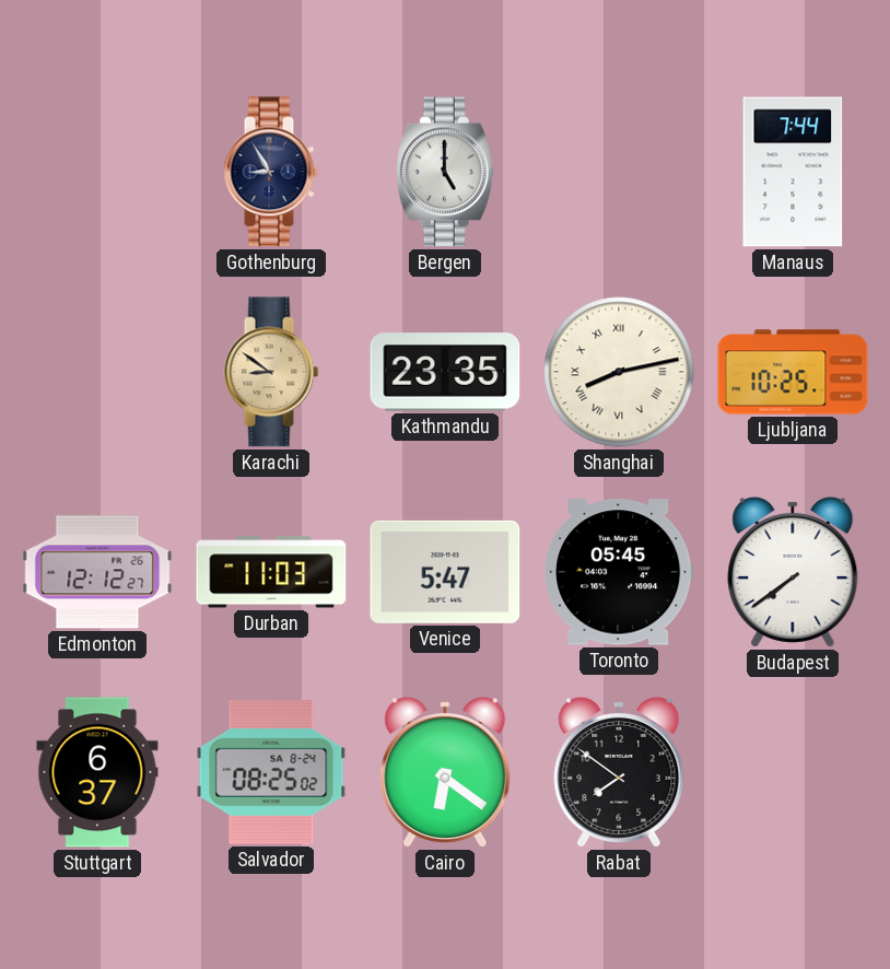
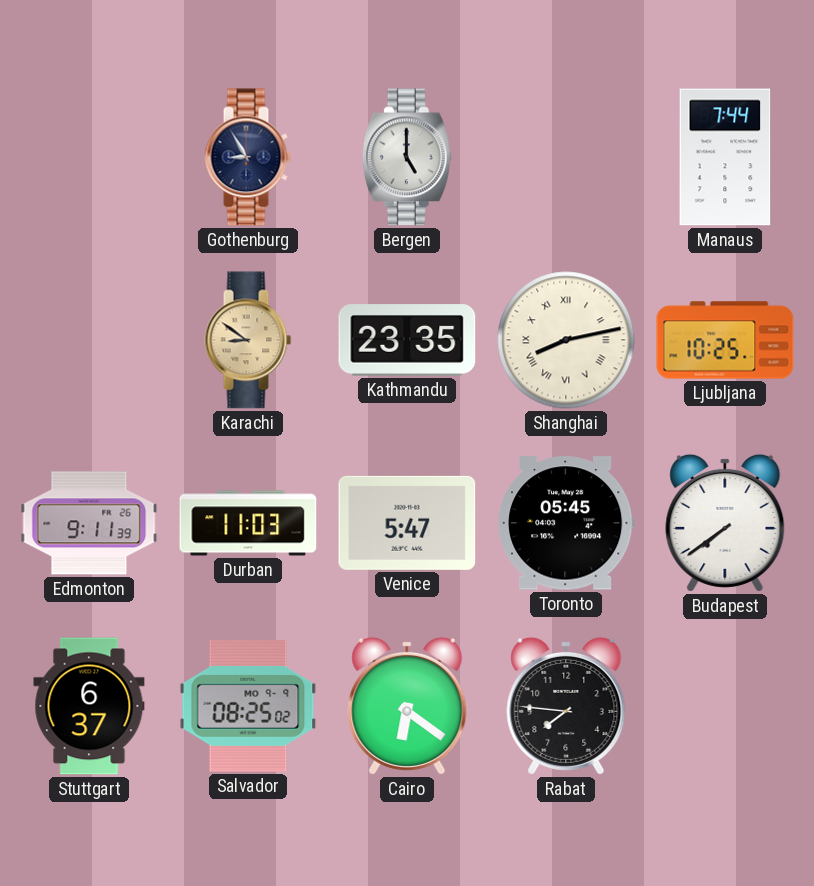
Edmonton: 12:12 -> 9:11
Salvador date: SA 8-24 -> MO 9-9
Rabat: 7:51 -> 7:46
